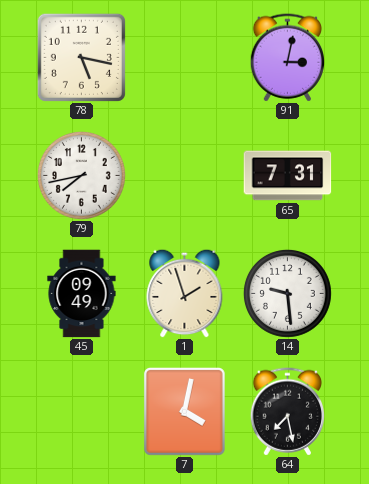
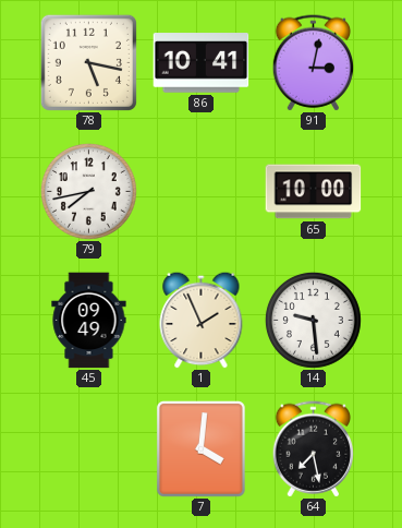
86: none -> 10:41
65: 7:31 -> 10:00
1: 1:57 -> 1:56
7: 4:02 -> 4:01
